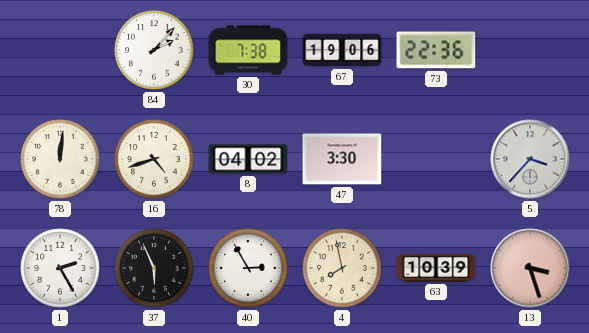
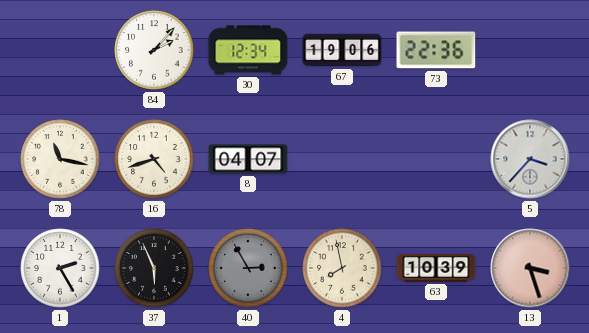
30: 7:38 -> 12:34
78: 12:01 -> 11:17
8: 04:02 -> 04:07
47: 3:30 -> none
40 dial: white -> grey
